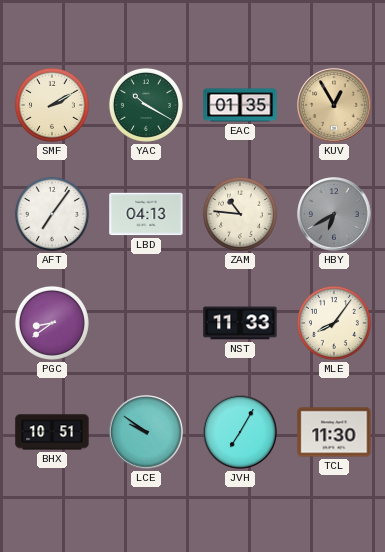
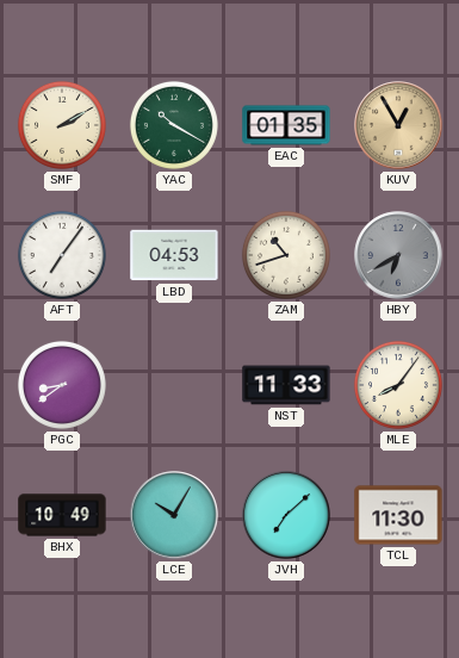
LBD: 04:13 -> 04:53
ZAM: 10:46 -> 10:42
BHX: 10:51 -> 10:49
LCE: 9:51 -> 10:05
JVH: 7:05 -> 7:08
